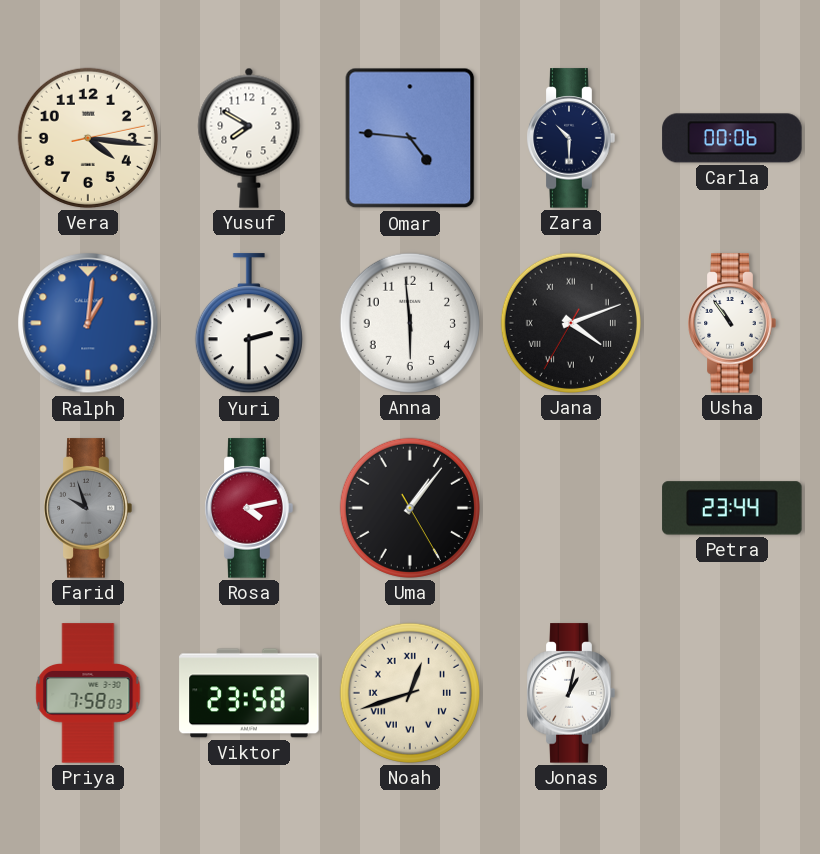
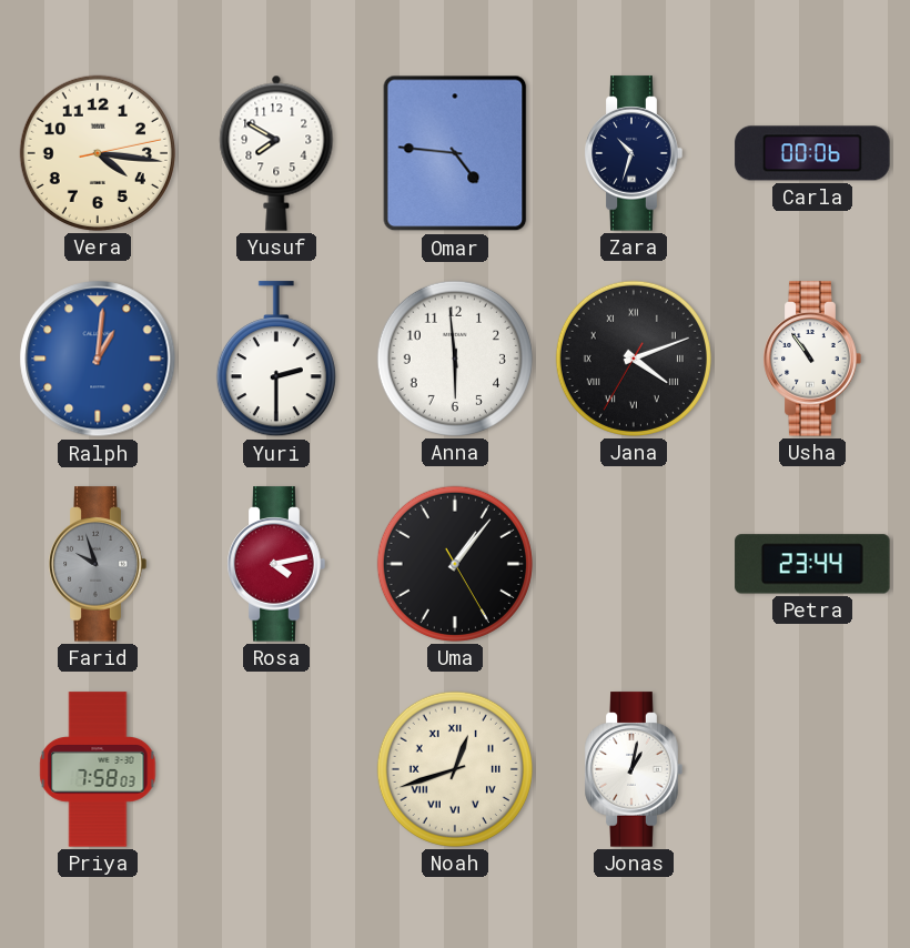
Zara: 10:30 -> 10:33
Viktor: 23:58 -> none
